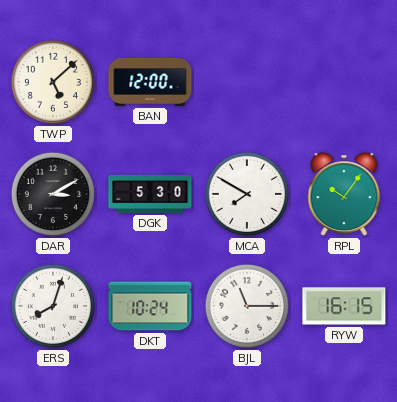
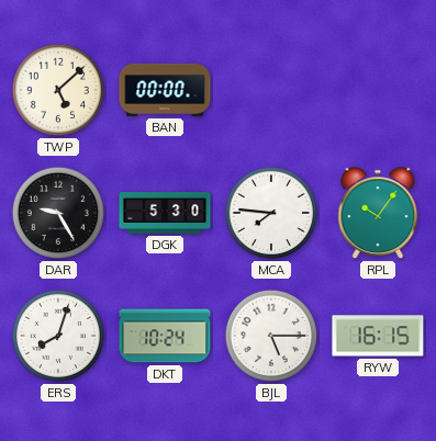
BAN: 12:00 -> 00:00
DAR: 3:10 -> 9:25
MCA: 7:50 -> 7:46
BJL: 11:15 -> 5:15
